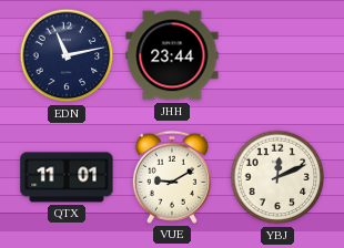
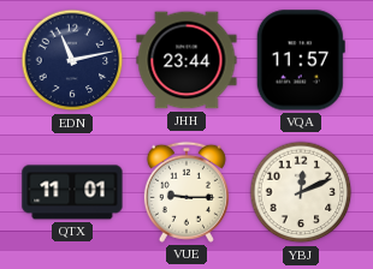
VQA: none -> 11:57
VUE: 9:10 -> 9:15
